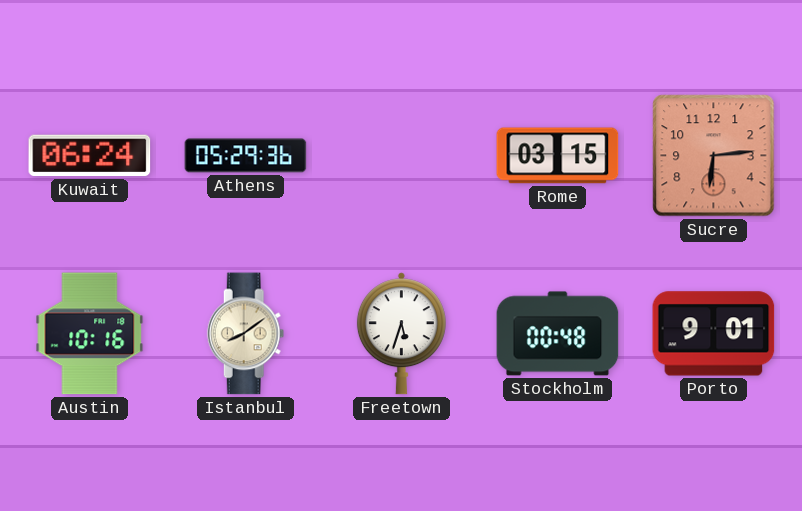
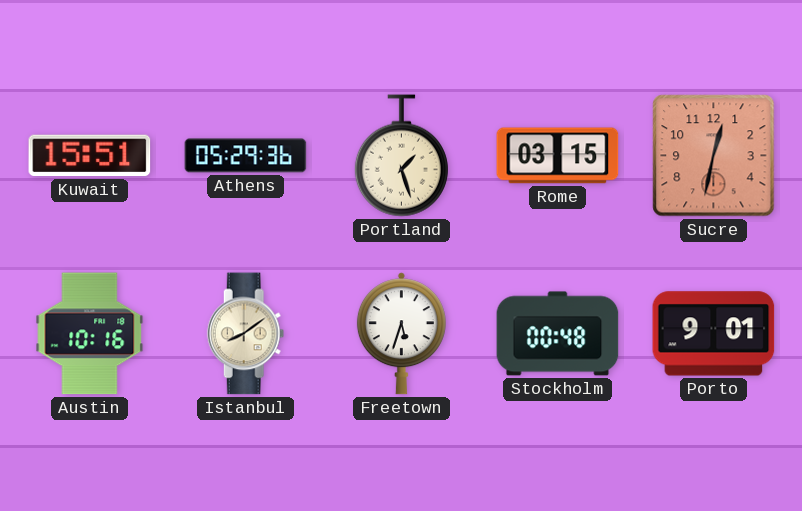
Kuwait: 06:24 -> 15:51
Portland: none -> 1:27
Sucre: 6:14 -> 12:32
